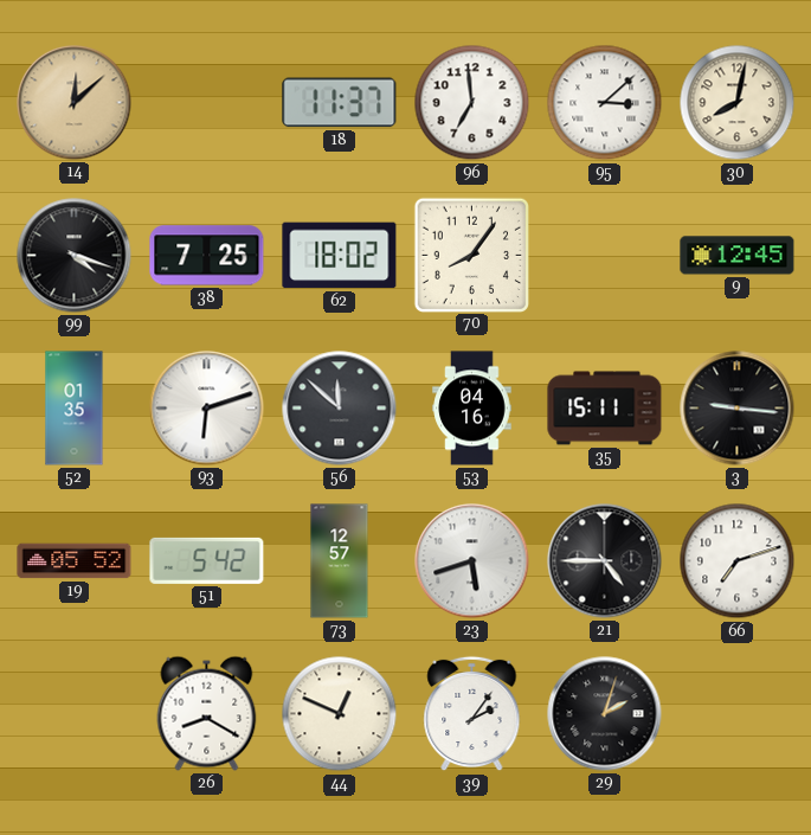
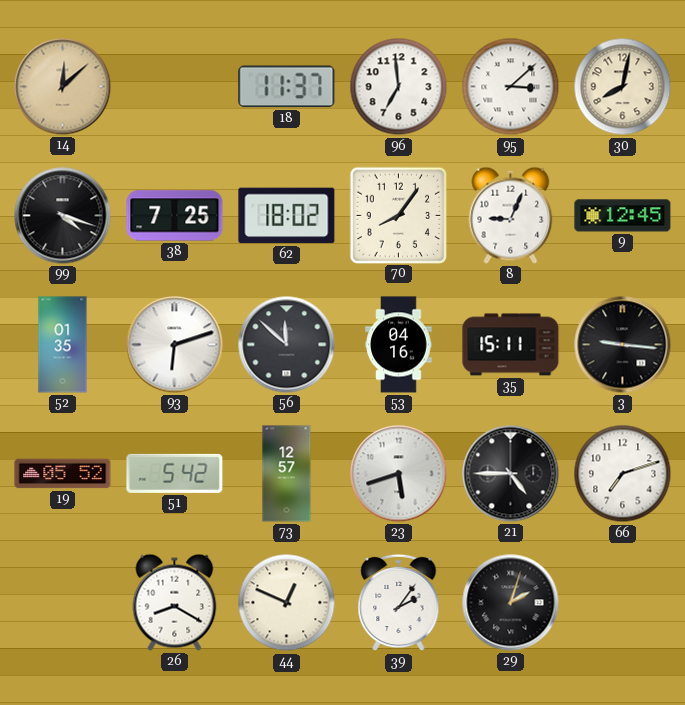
8: none -> 9:04
